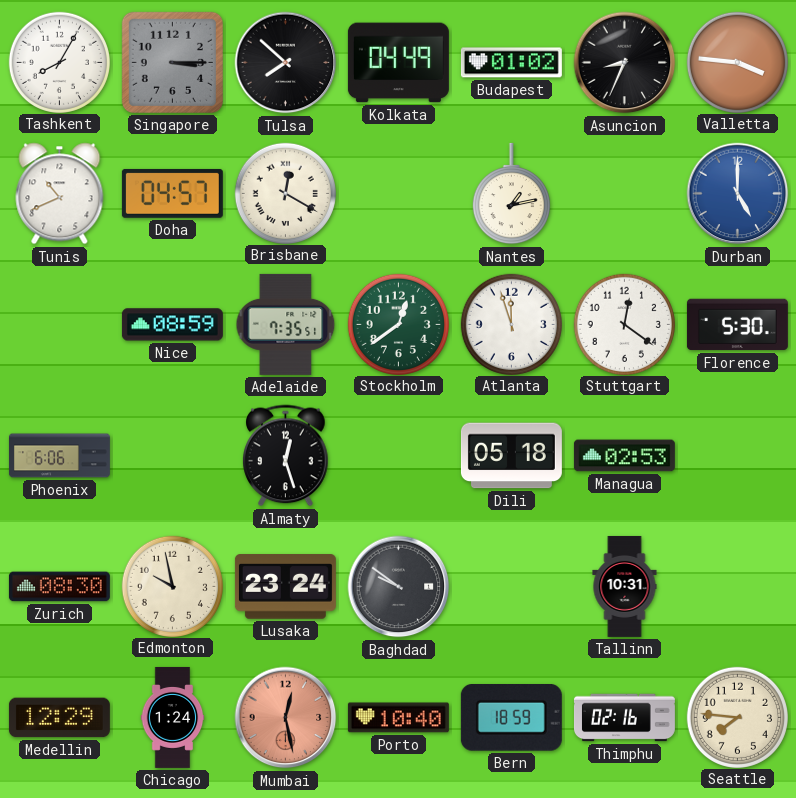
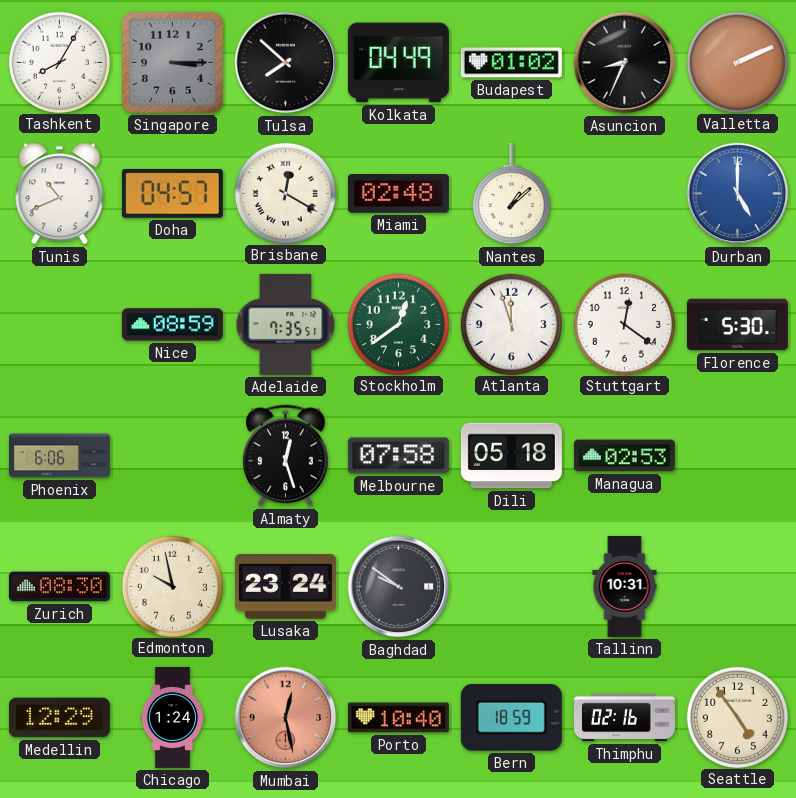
Valletta: 3:46 -> 2:11
Miami: none -> 02:48
Nantes: 1:13 -> 1:08
Melbourne: none -> 07:58
Seattle: 7:46 -> 4:54
